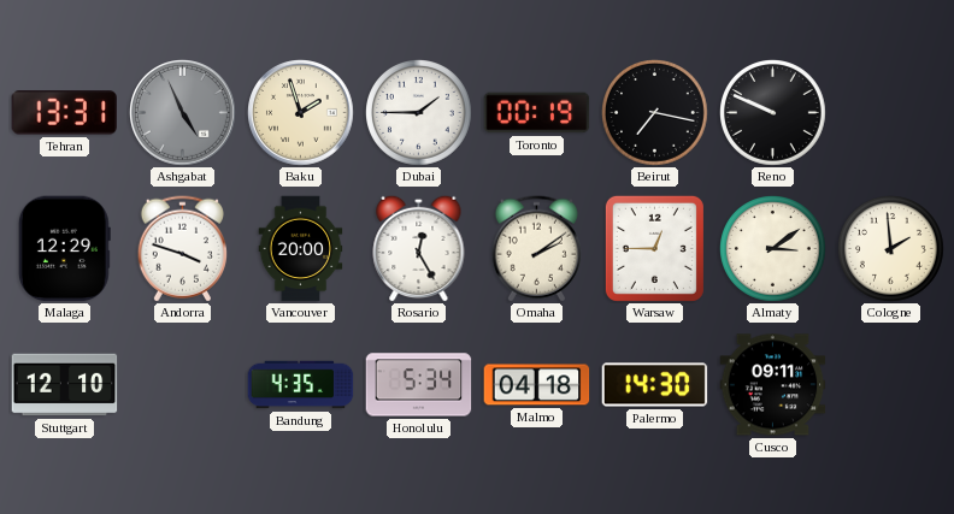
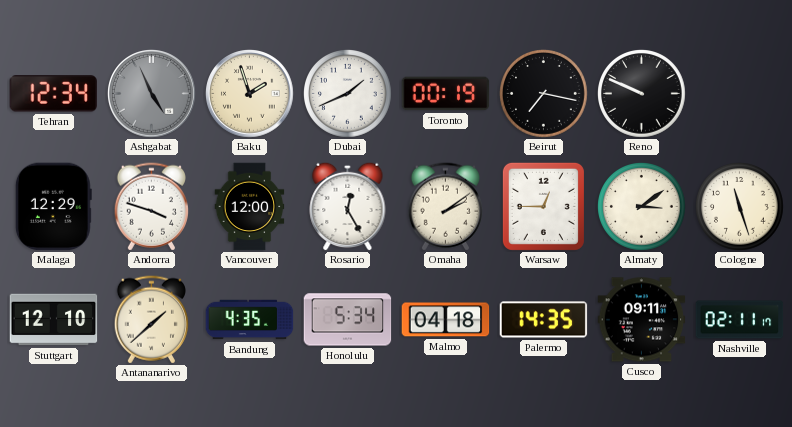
Tehran: 13:31 -> 12:34
Dubai: 1:45 -> 1:41
Vancouver: 20:00 -> 12:00
Cologne: 1:59 -> 11:27
Antananarivo: none -> 1:38
Palermo: 14:30 -> 14:35
Nashville: none -> 02:11
